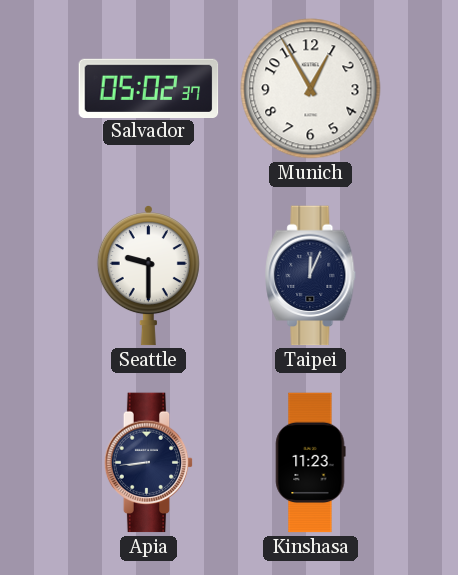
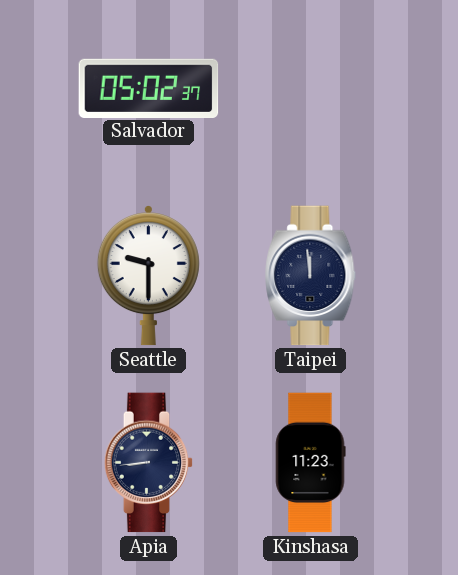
Munich: 12:55 -> none
Taipei: 12:04 -> 11:59
